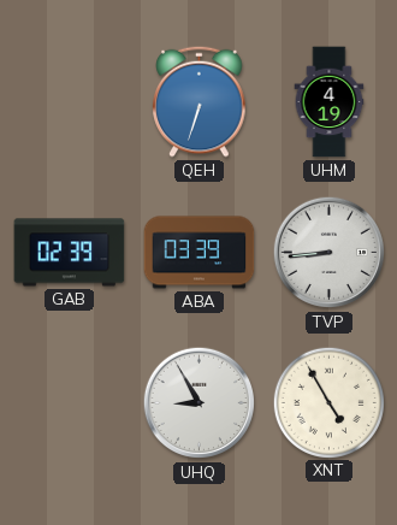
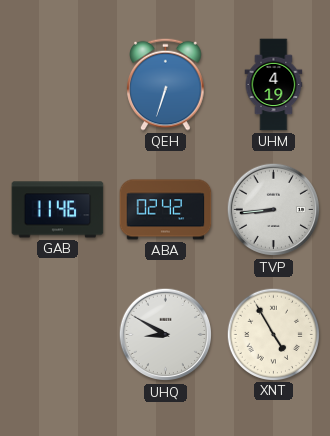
GAB: 02:39 -> 11:46
ABA: 03:39 -> 02:42
UHQ: 8:55 -> 8:50
